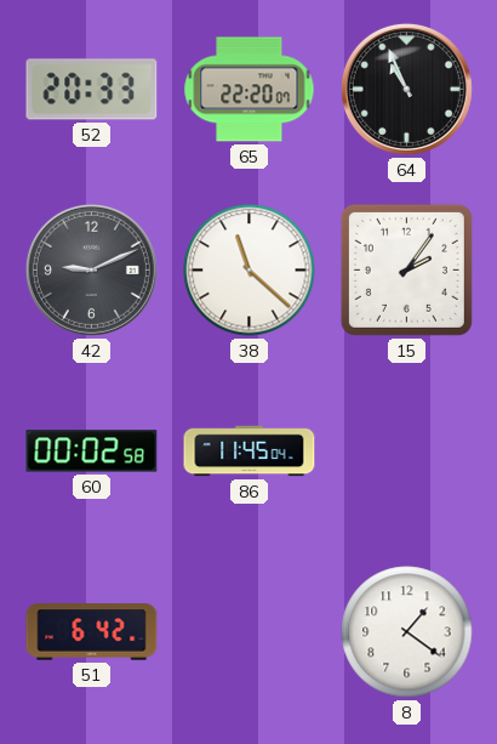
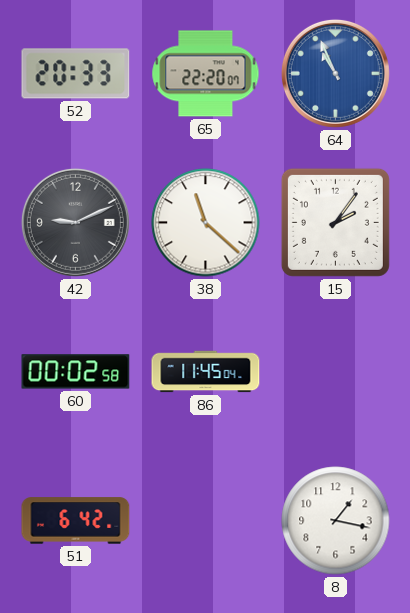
64 dial: black -> blue
8: 1:21 -> 1:17
